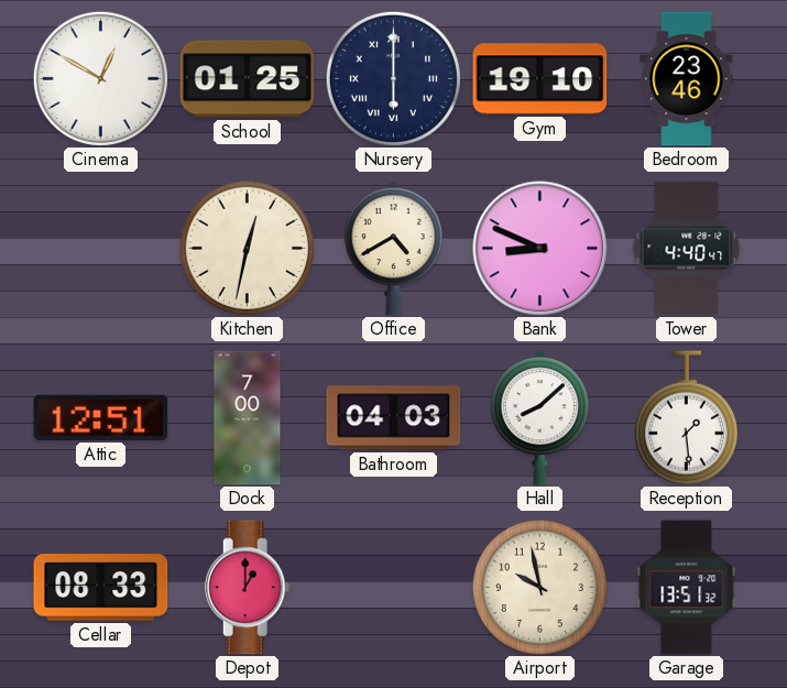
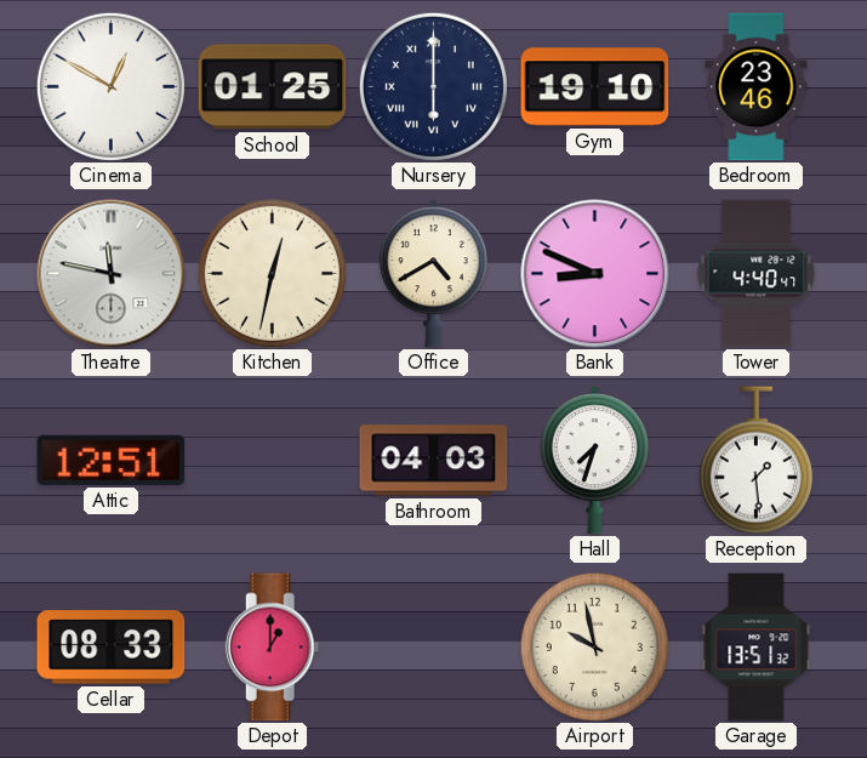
Theatre: none -> 11:47
Dock: 7:00 -> none
Hall: 8:08 -> 7:33
